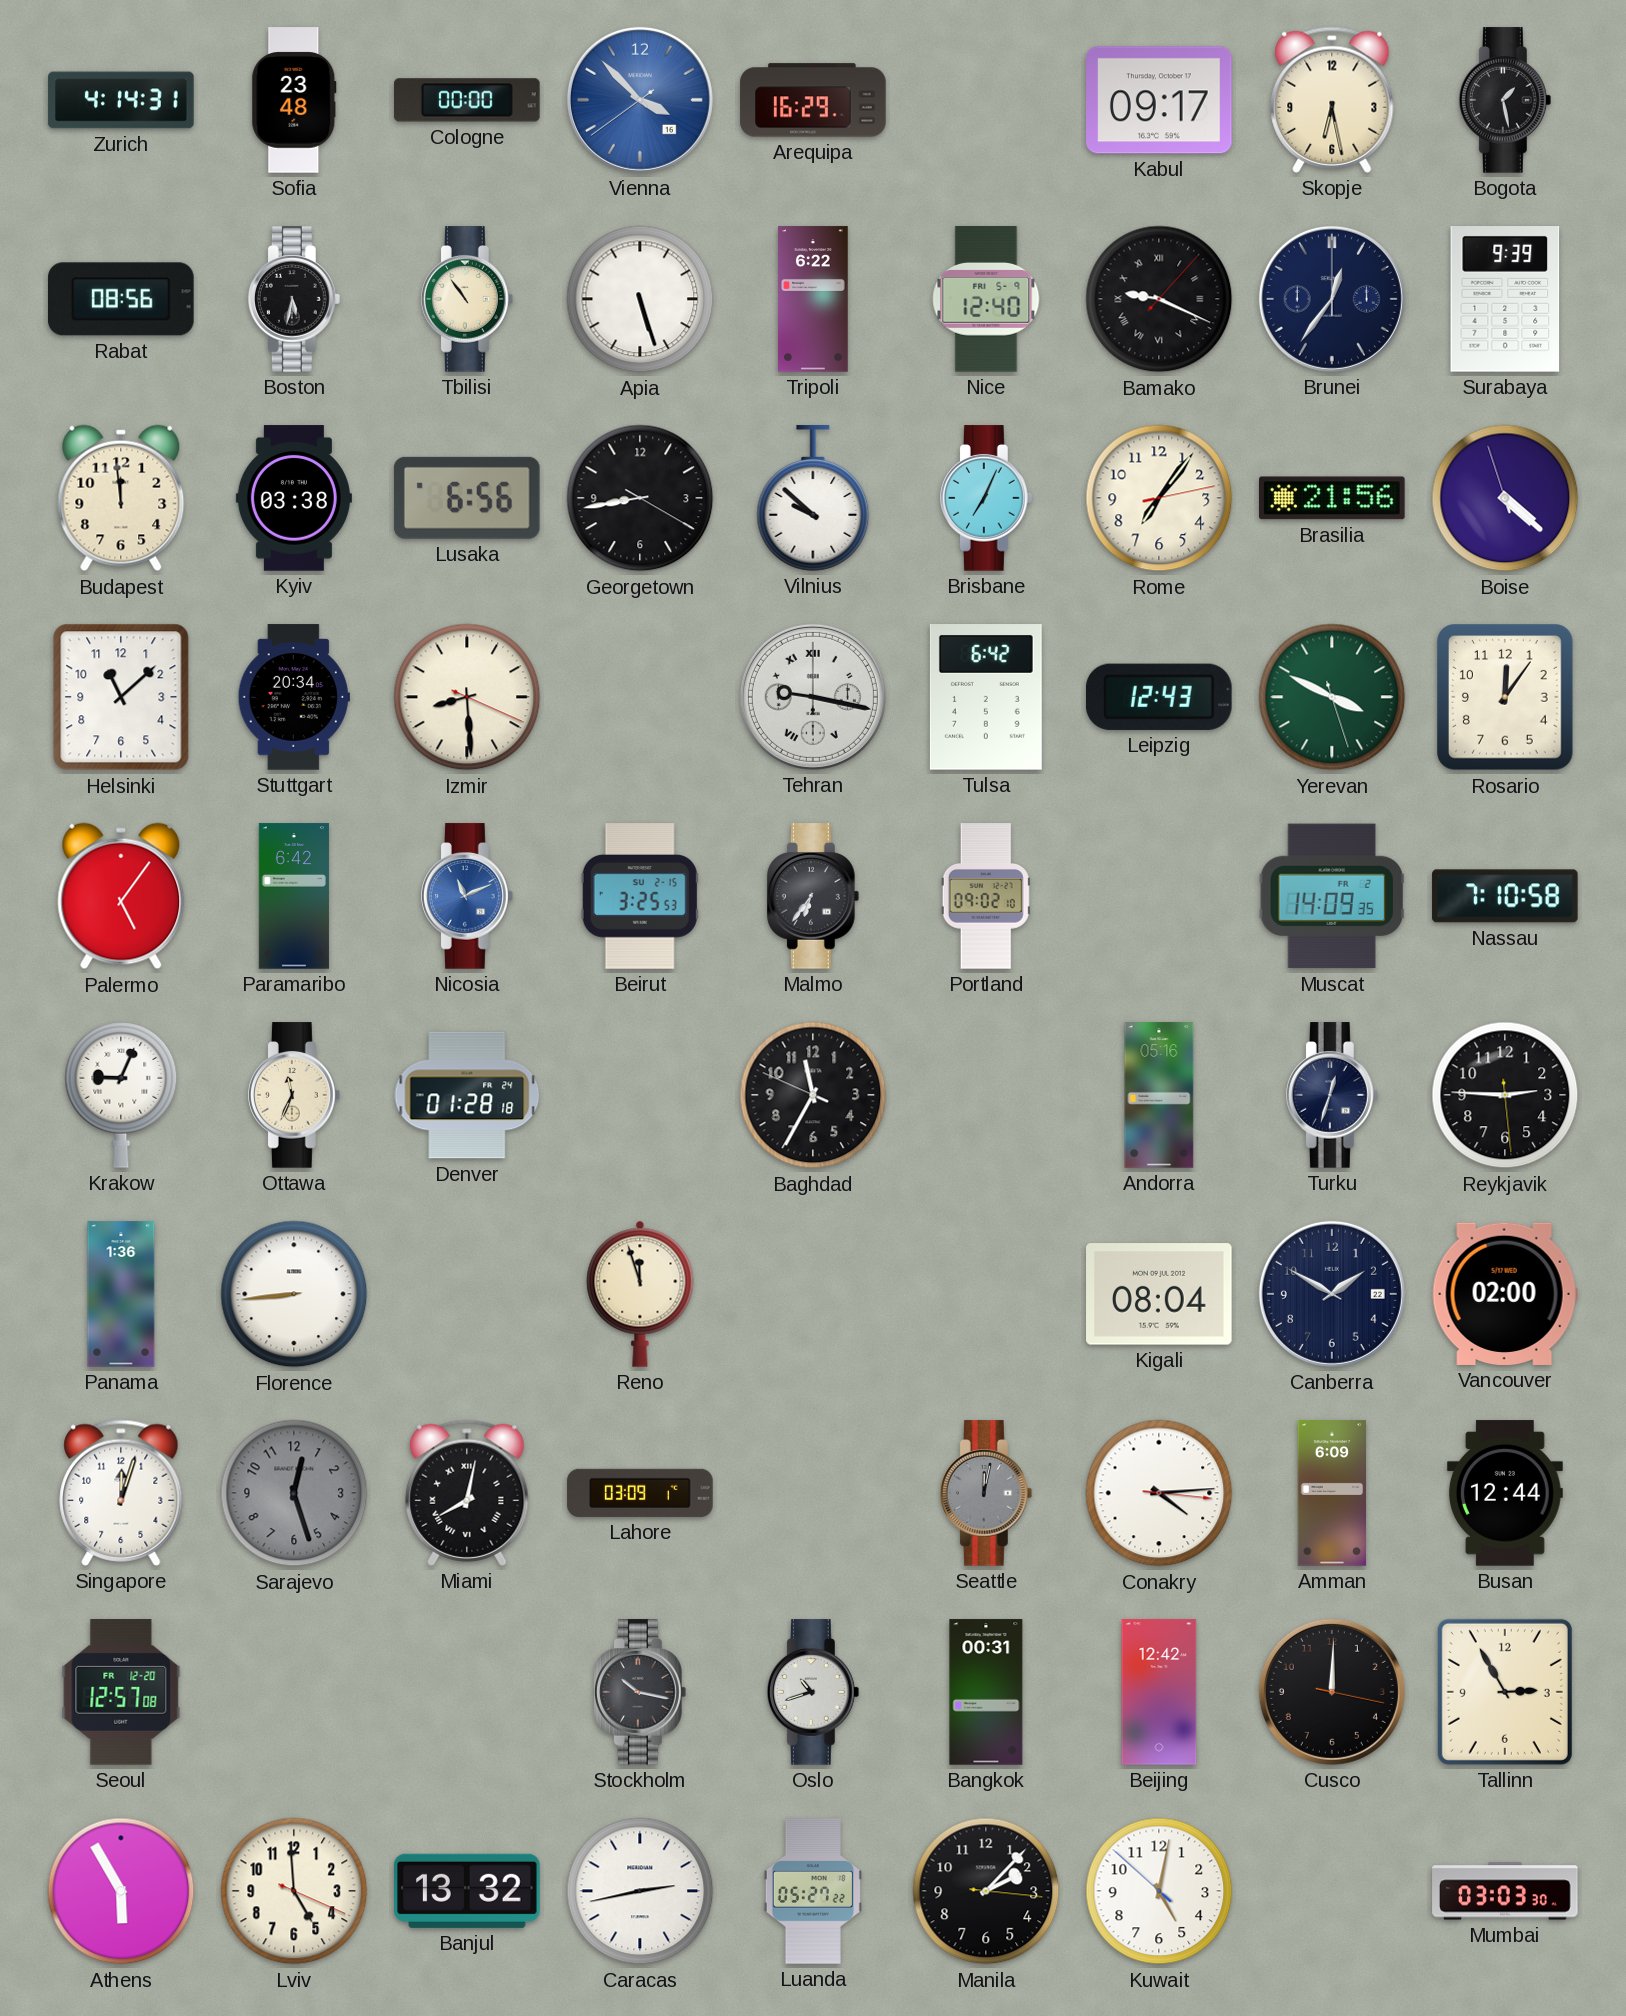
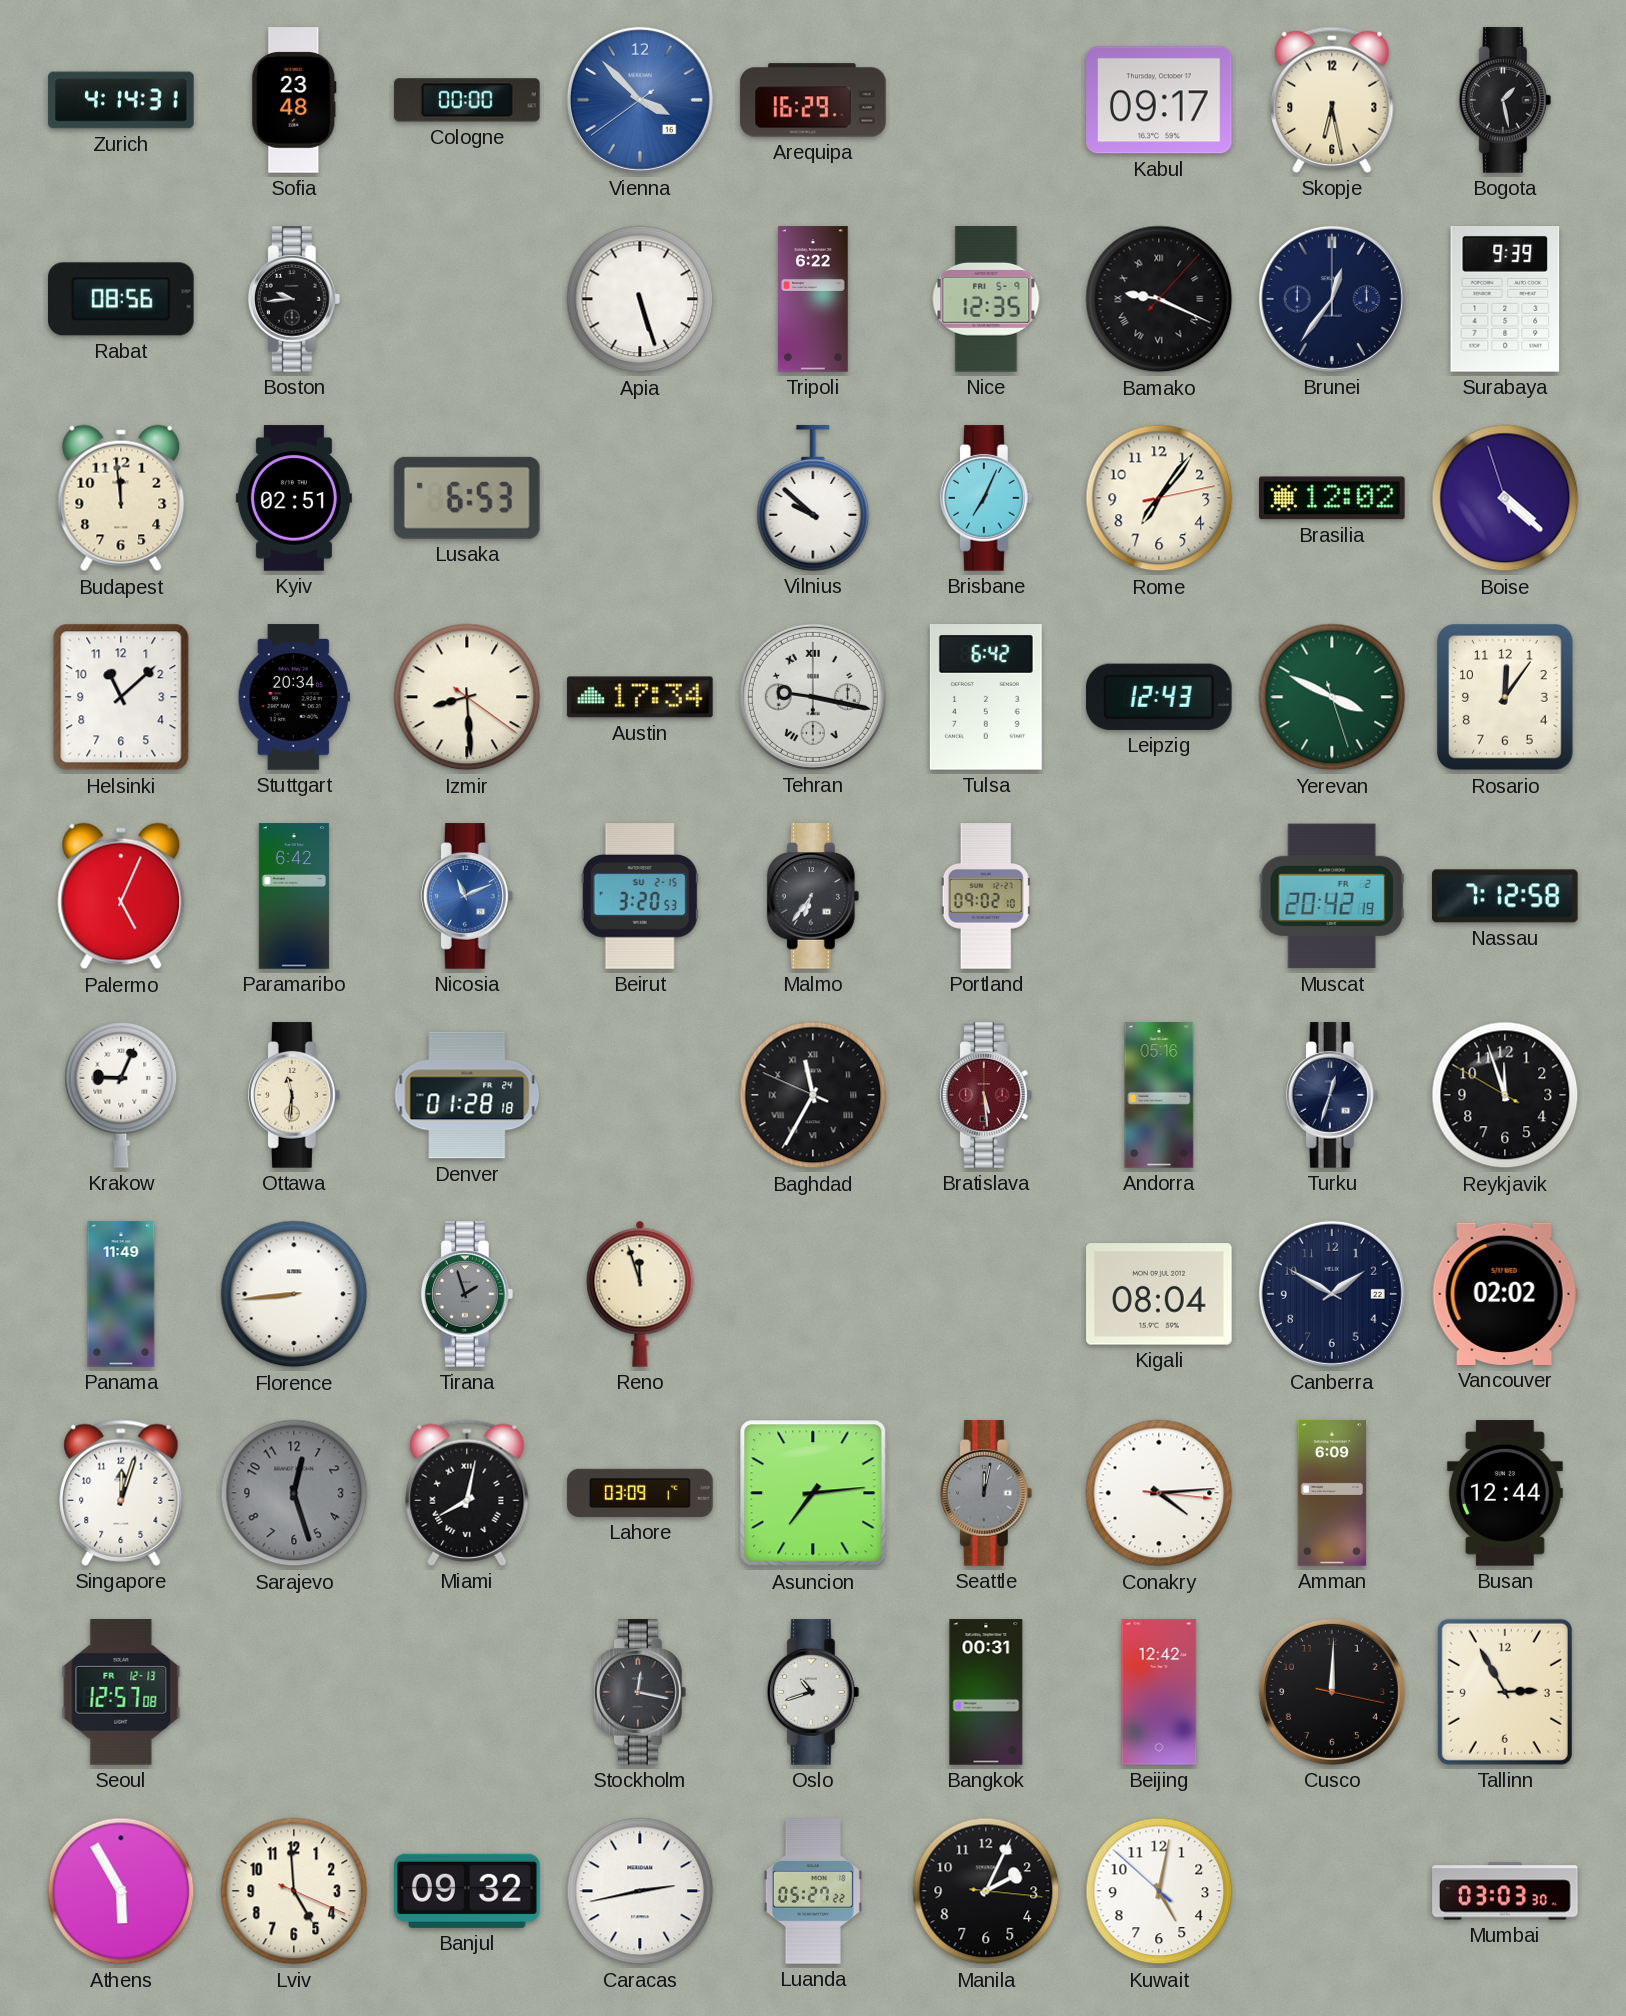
Boston: 5:32 -> 9:44
Tbilisi: 10:54 -> none
Nice: 12:40 -> 12:35
Kyiv: 03:38 -> 02:51
Lusaka: 6:56 -> 6:53
Georgetown: 8:43 -> none
Brasilia: 21:56 -> 12:02
Izmir: 8:29:19 -> 8:29:21
Austin: none -> 17:34
Palermo: 5:06 -> 5:04
Beirut: 3:25 -> 3:20
Muscat: 14:09 -> 20:42
Nassau: 7:10 -> 7:12
Ottawa: 11:34 -> 11:31
Baghdad numerals: Arabic -> Roman
Bratislava: none -> 5:29
Reykjavik: 2:45 -> 11:56
Panama: 1:36 -> 11:49
Tirana: none -> 1:57
Vancouver: 02:00 -> 02:02
Asuncion: none -> 7:14
Seoul date: FR 12-20 -> FR 12-13
Stockholm: 10:17 -> 12:17
Banjul: 13:32 -> 09:32
Manila: 2:07 -> 2:04
